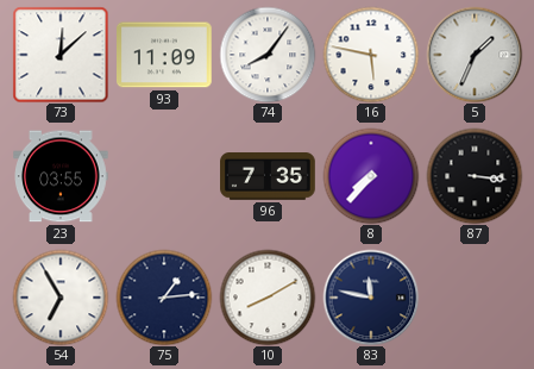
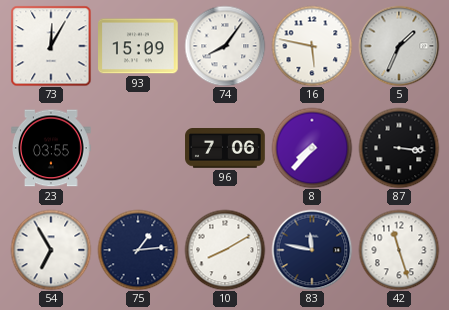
73: 12:08 -> 12:05
93: 11:09 -> 15:09
96: 7:35 -> 7:06
42: none -> 11:27
